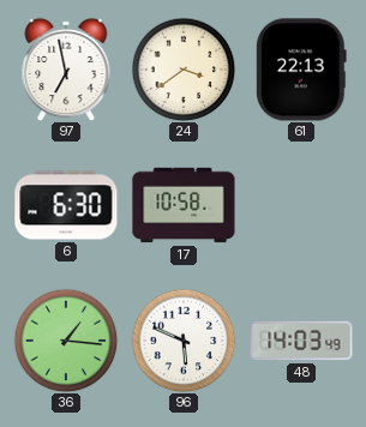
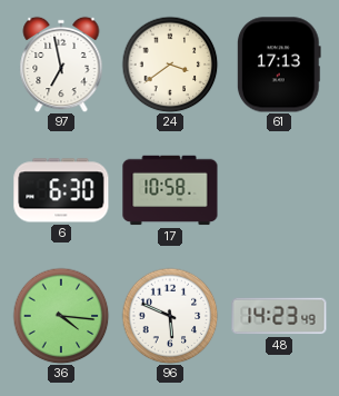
61: 22:13 -> 17:13
36: 1:16 -> 4:16
48: 14:03 -> 14:23
